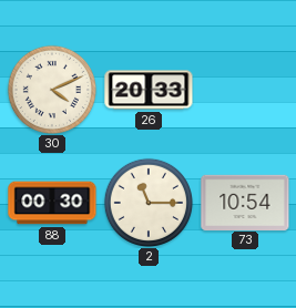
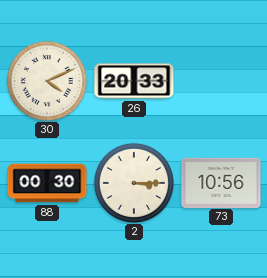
2: 11:15 -> 3:15
73: 10:54 -> 10:56
